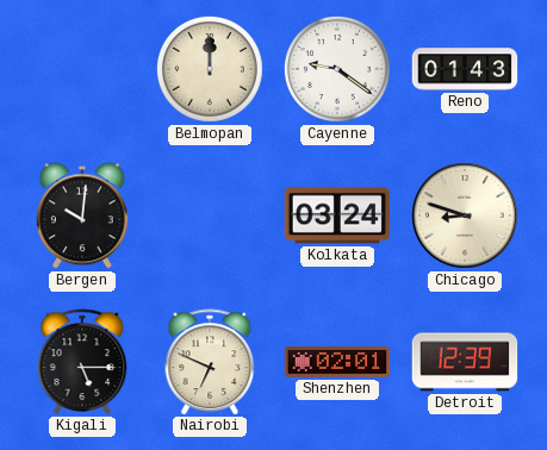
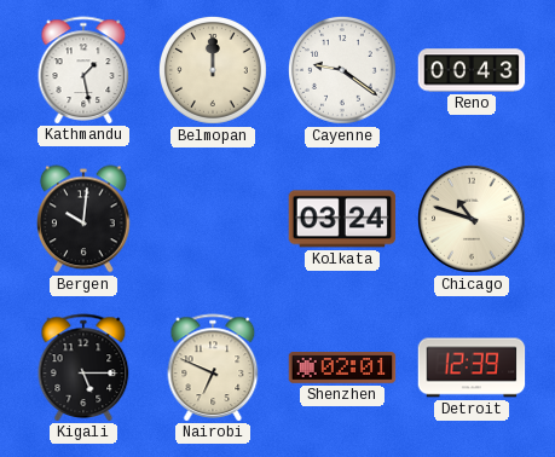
Kathmandu: none -> 1:28
Reno: 01:43 -> 00:43
Chicago: 8:48 -> 10:48
